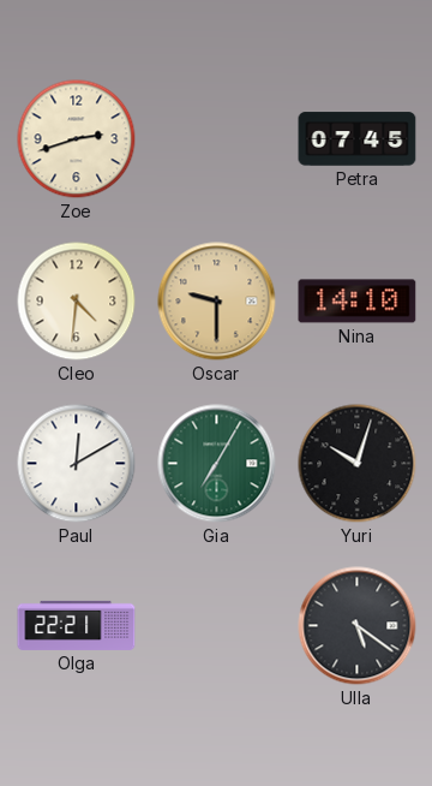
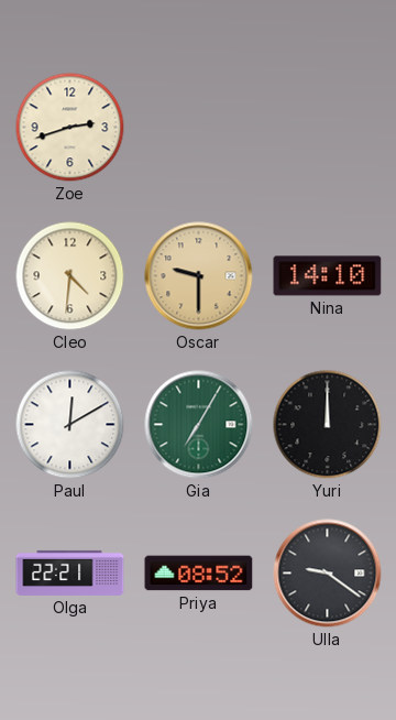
Petra: 07:45 -> none
Yuri: 10:03 -> 12:00
Priya: none -> 08:52
Ulla: 5:21 -> 9:21
